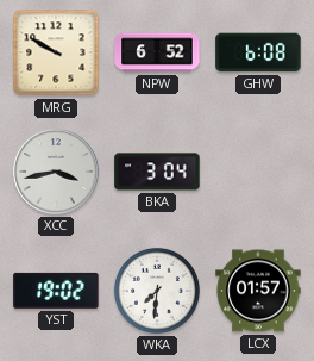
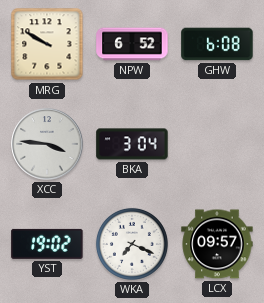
XCC: 3:43 -> 3:46
WKA: 7:31 -> 7:19
LCX: 01:57 -> 09:57
